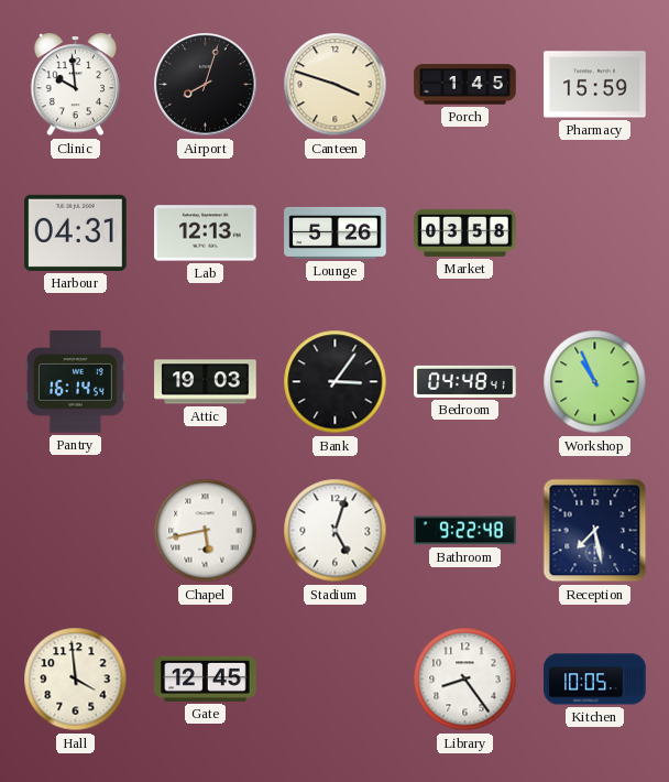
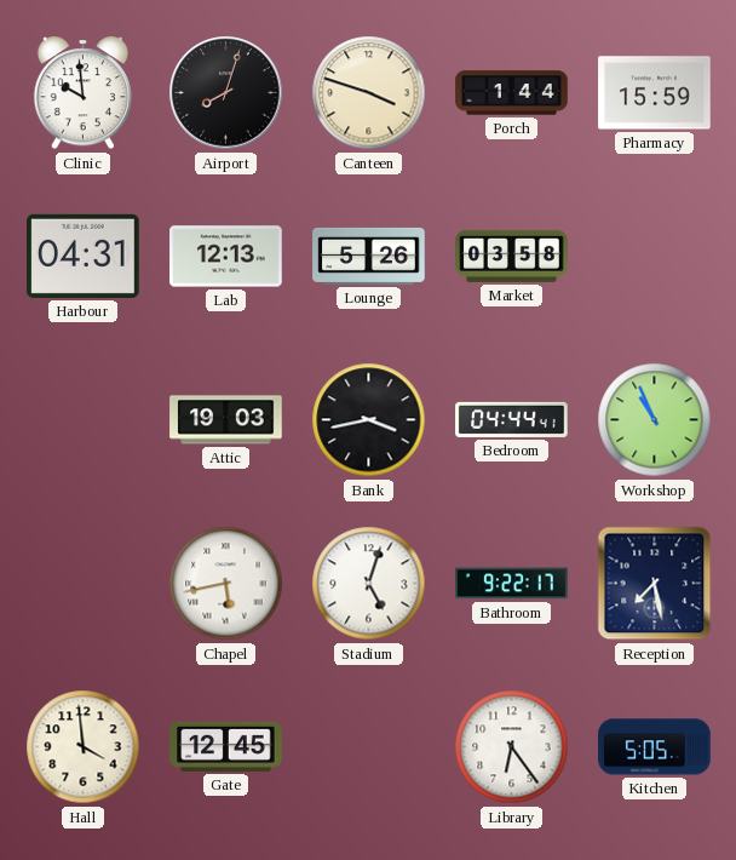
Porch: 1:45 -> 1:44
Pantry: 16:14 -> none
Bank: 3:06 -> 3:43
Bedroom: 04:48 -> 04:44
Bathroom: 9:22:48 -> 9:22:17
Library: 8:24 -> 6:24
Kitchen: 10:05 -> 5:05
